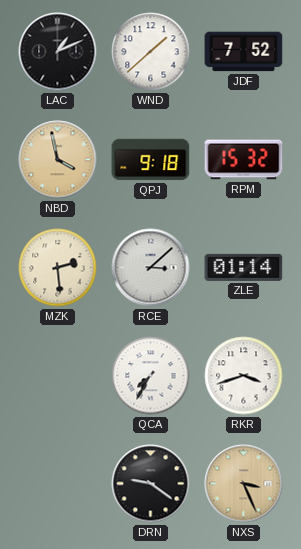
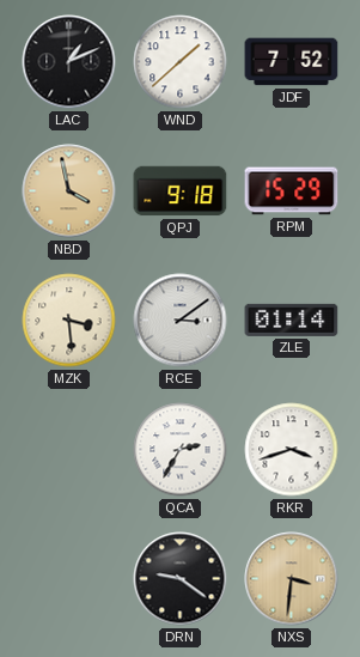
RPM: 15:32 -> 15:29
MZK: 2:29 -> 3:29
RCE: 3:08 -> 3:09
QCA: 7:35 -> 2:35
NXS: 3:26 -> 3:31
